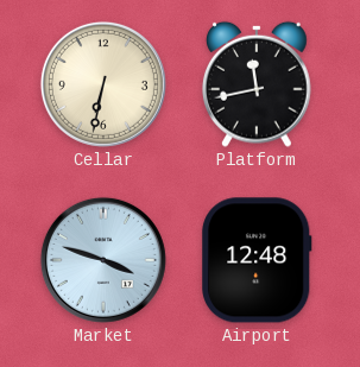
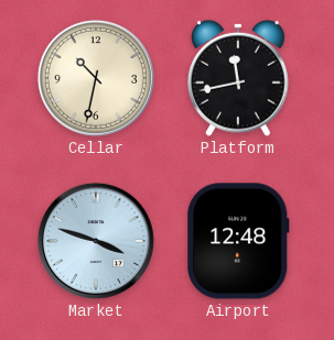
Cellar: 6:32 -> 10:32
